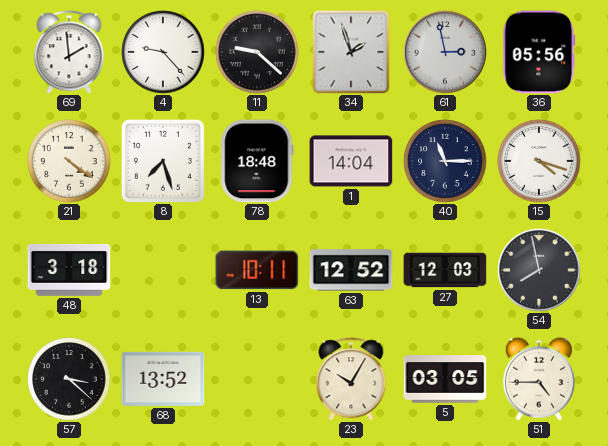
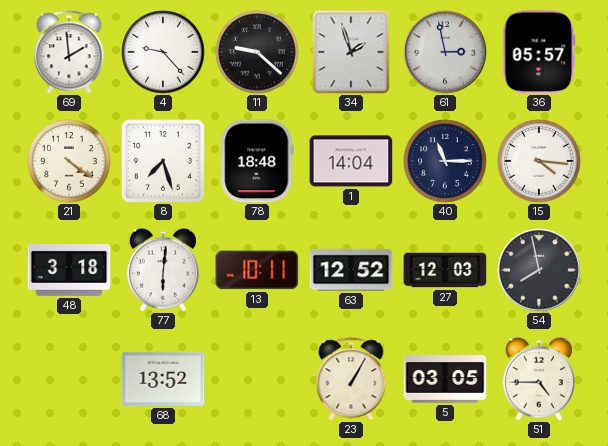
36: 05:56 -> 05:57
15: 4:18 -> 4:16
77: none -> 6:01
57: 3:22 -> none
23: 10:05 -> 1:05
